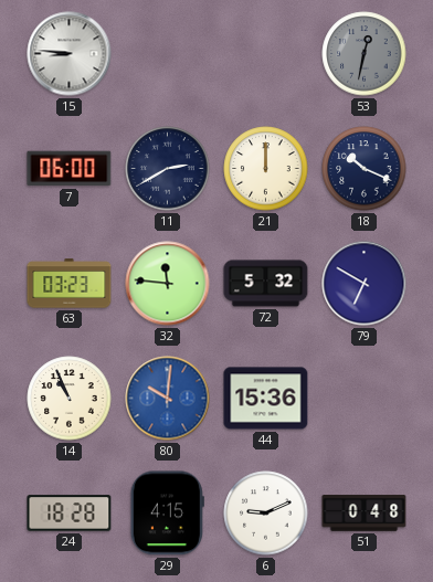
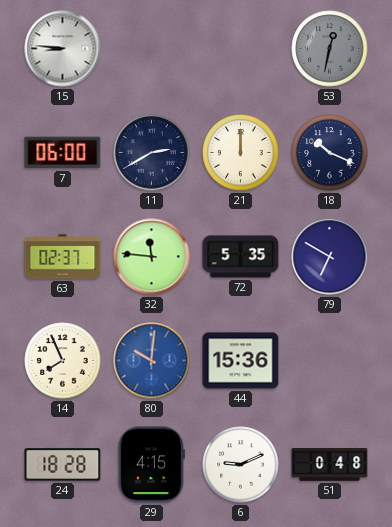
63: 03:23 -> 02:37
72: 5:32 -> 5:35
14: 10:56 -> 7:56
